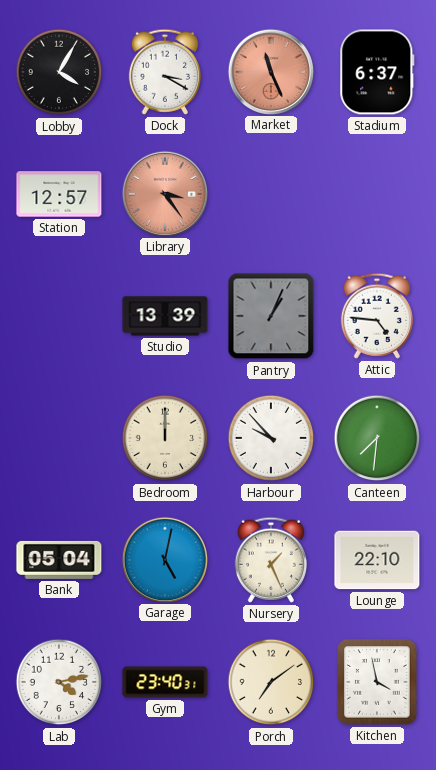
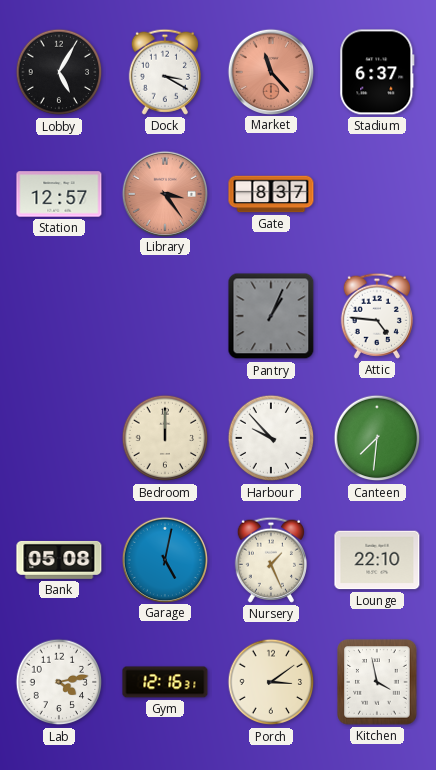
Lobby: 4:05 -> 5:05
Market: 11:26 -> 11:23
Gate: none -> 8:37
Studio: 13:39 -> none
Bank: 05:04 -> 05:08
Gym: 23:40 -> 12:16
Porch: 7:09 -> 3:09
